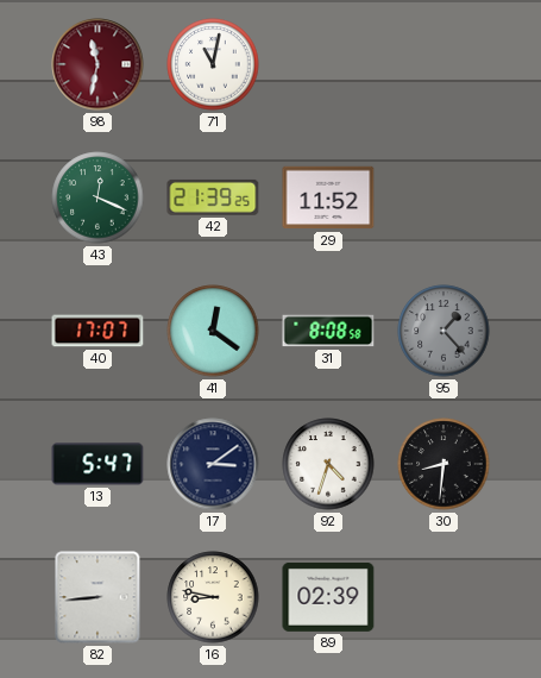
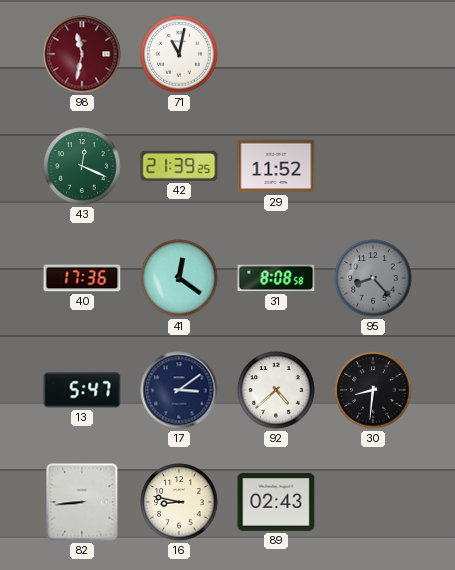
40: 17:07 -> 17:36
95: 1:23 -> 8:23
92: 4:33 -> 4:38
89: 02:39 -> 02:43
